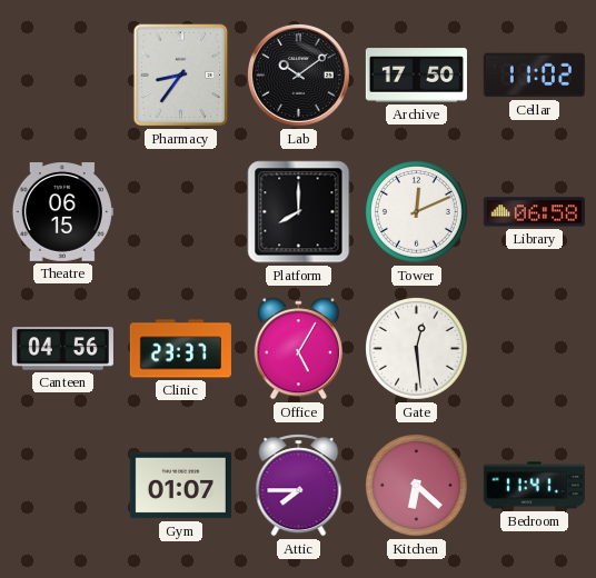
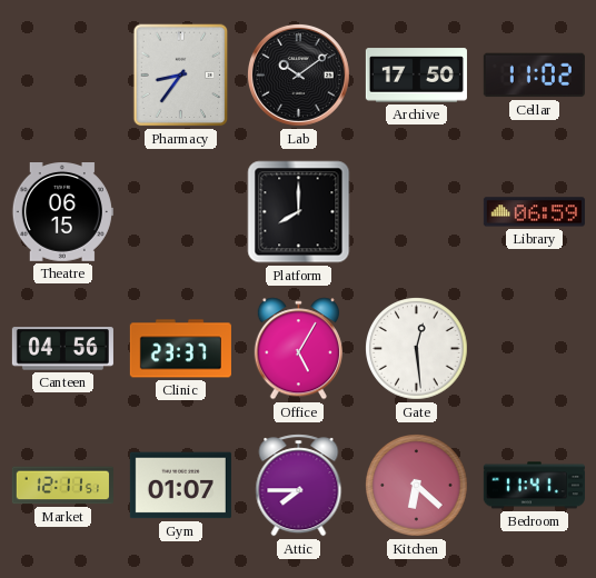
Tower: 12:11 -> none
Library: 06:58 -> 06:59
Market: none -> 12:11
